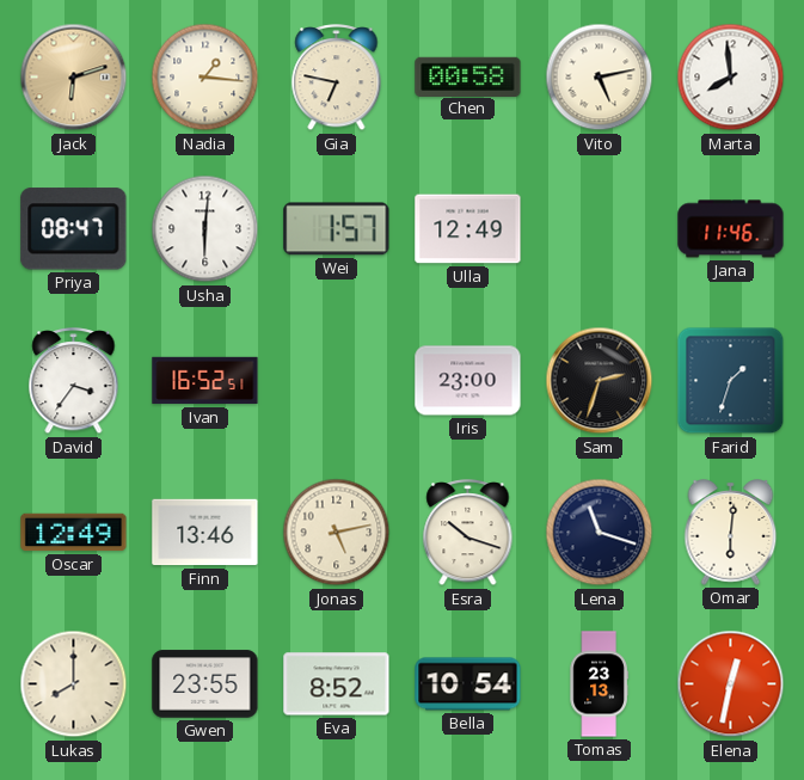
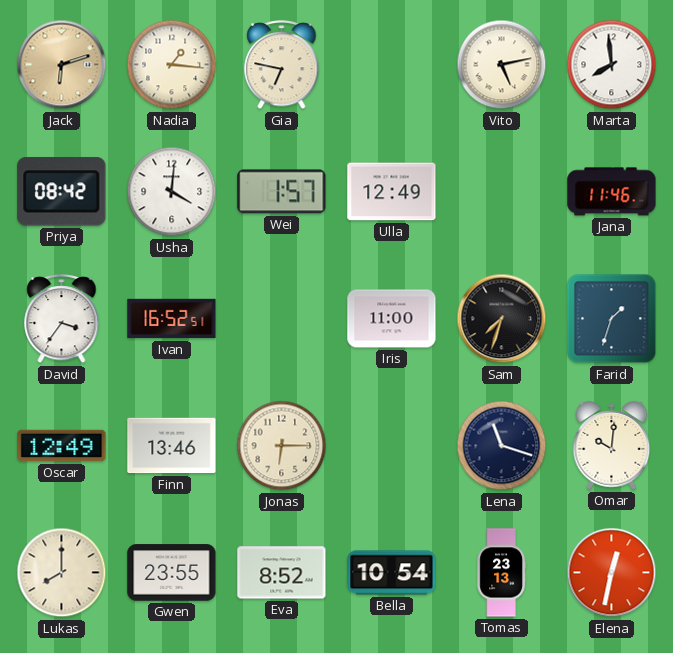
Chen: 00:58 -> none
Priya: 08:47 -> 08:42
Usha: 6:01 -> 4:01
Iris: 23:00 -> 11:00
Sam: 2:33 -> 7:33
Jonas: 5:13 -> 6:15
Esra: 10:18 -> none
Omar: 6:01 -> 10:01
